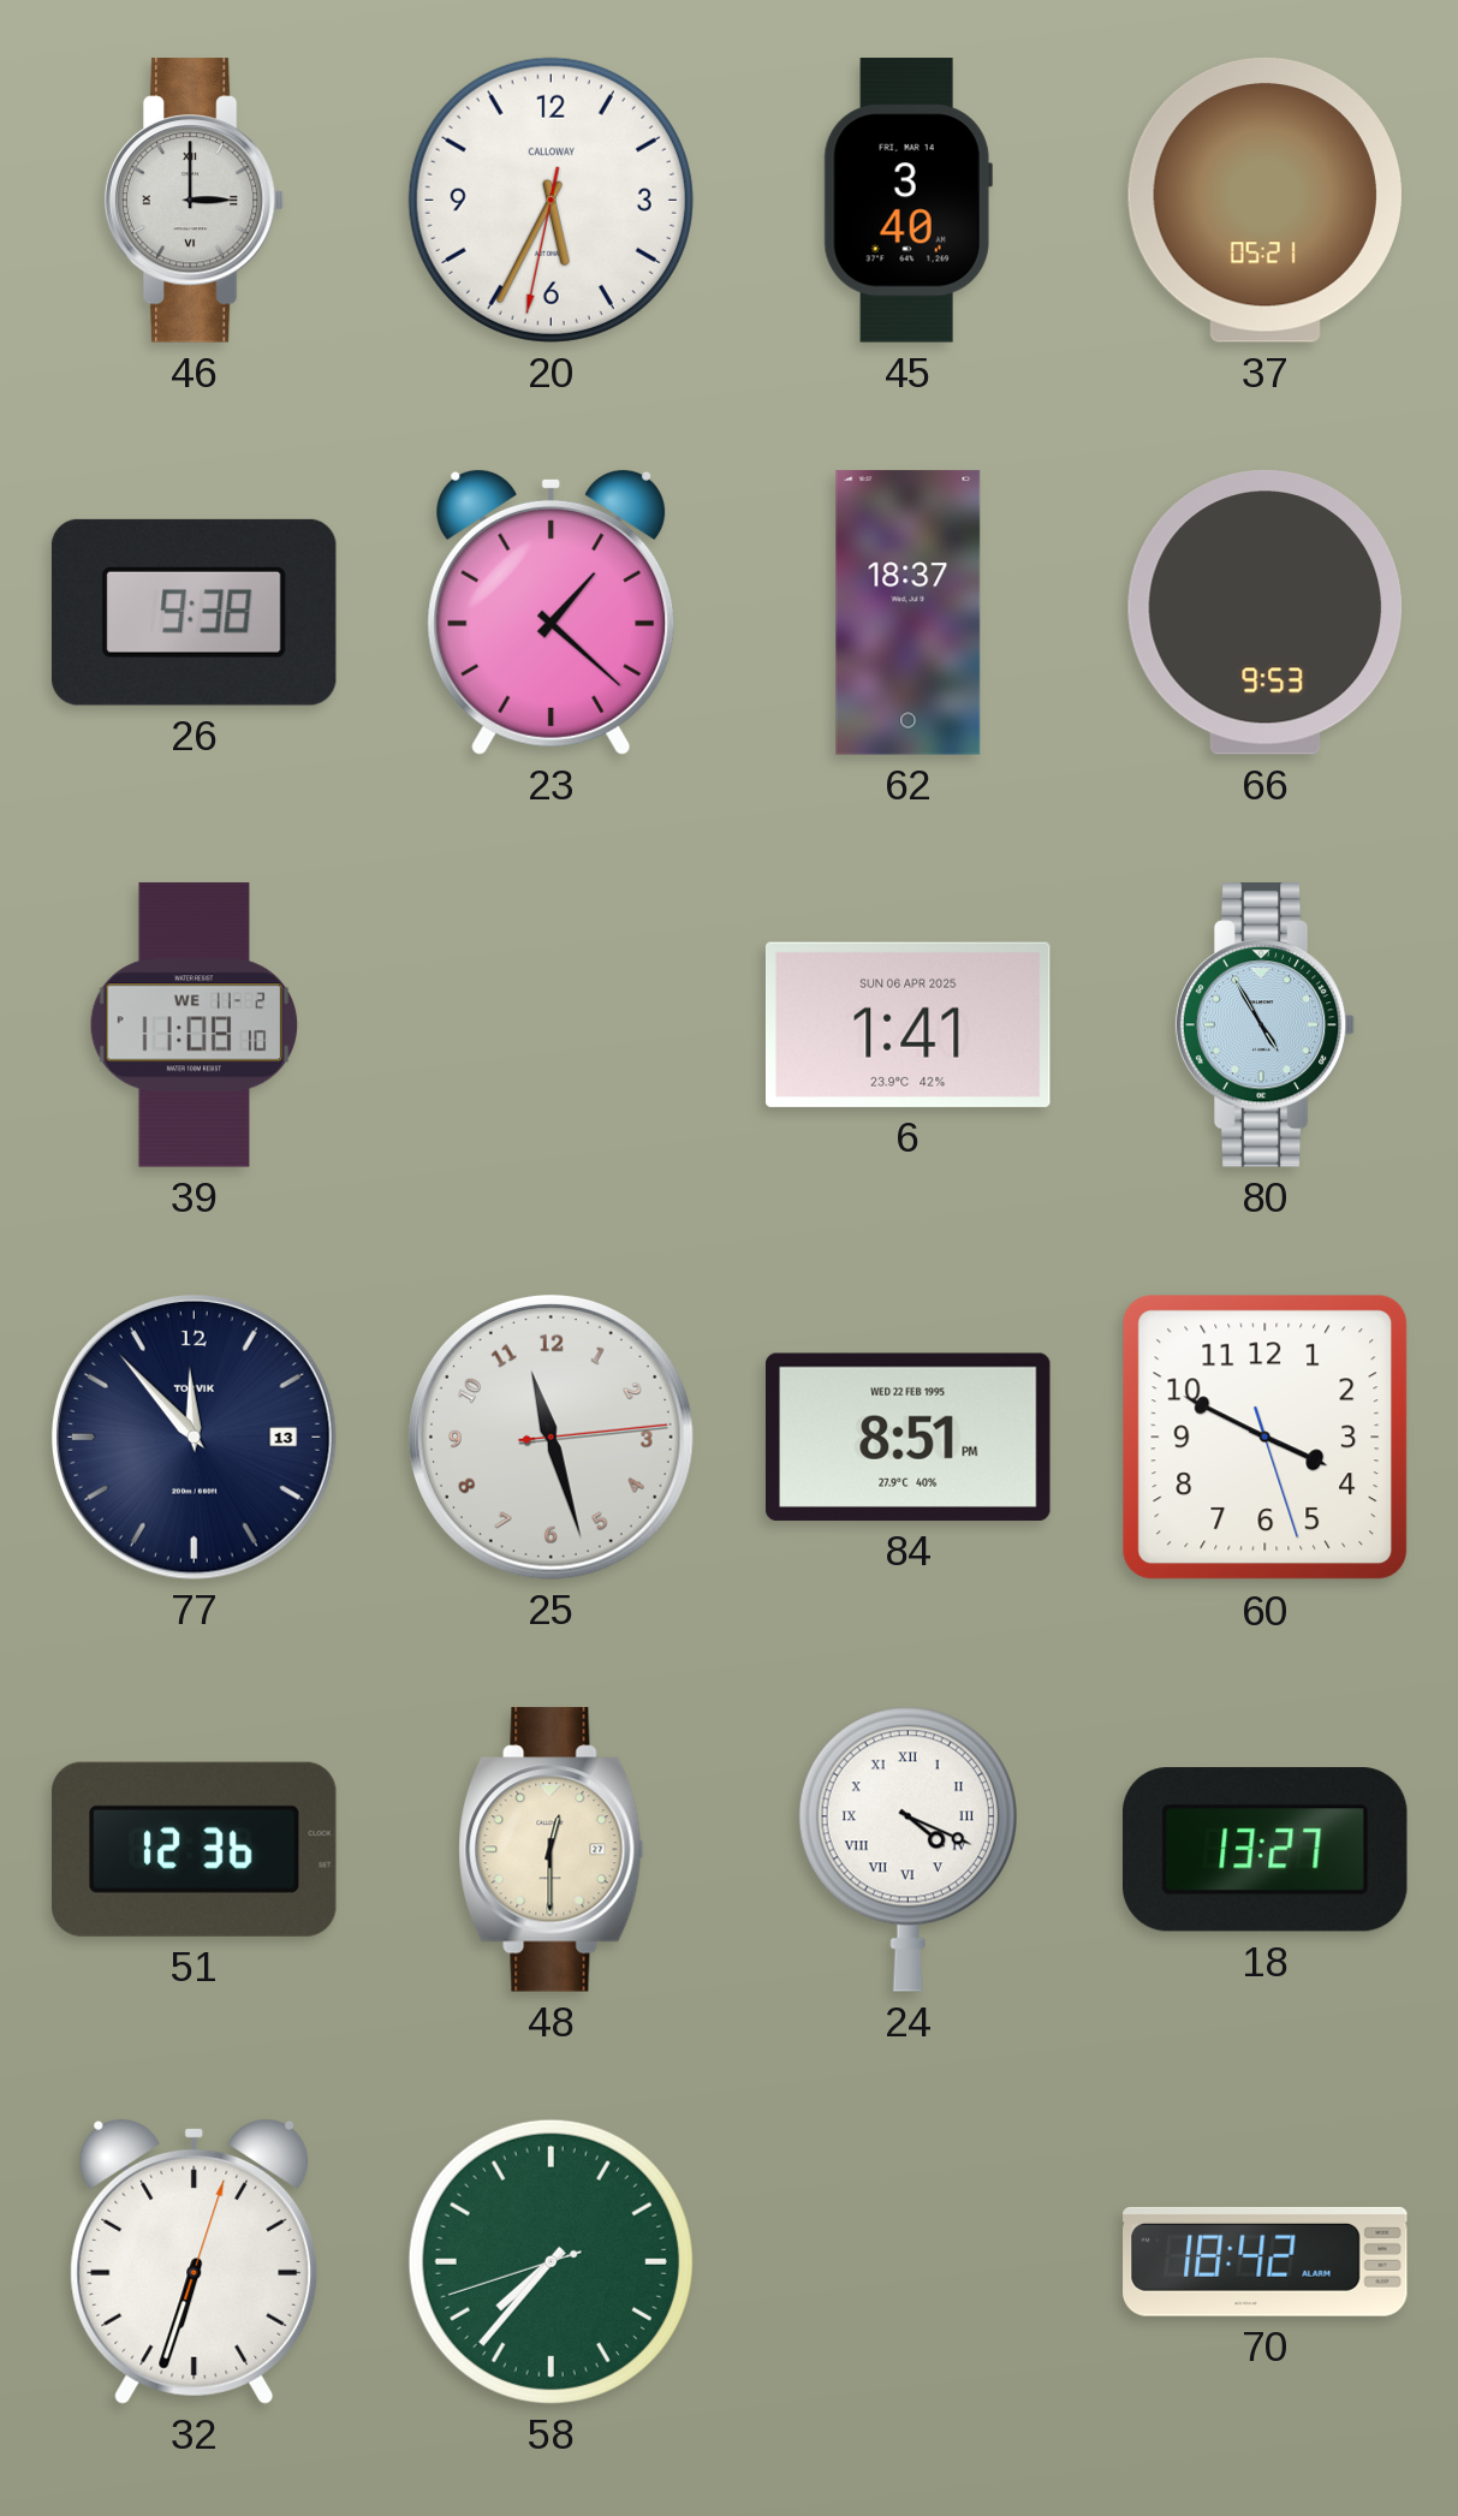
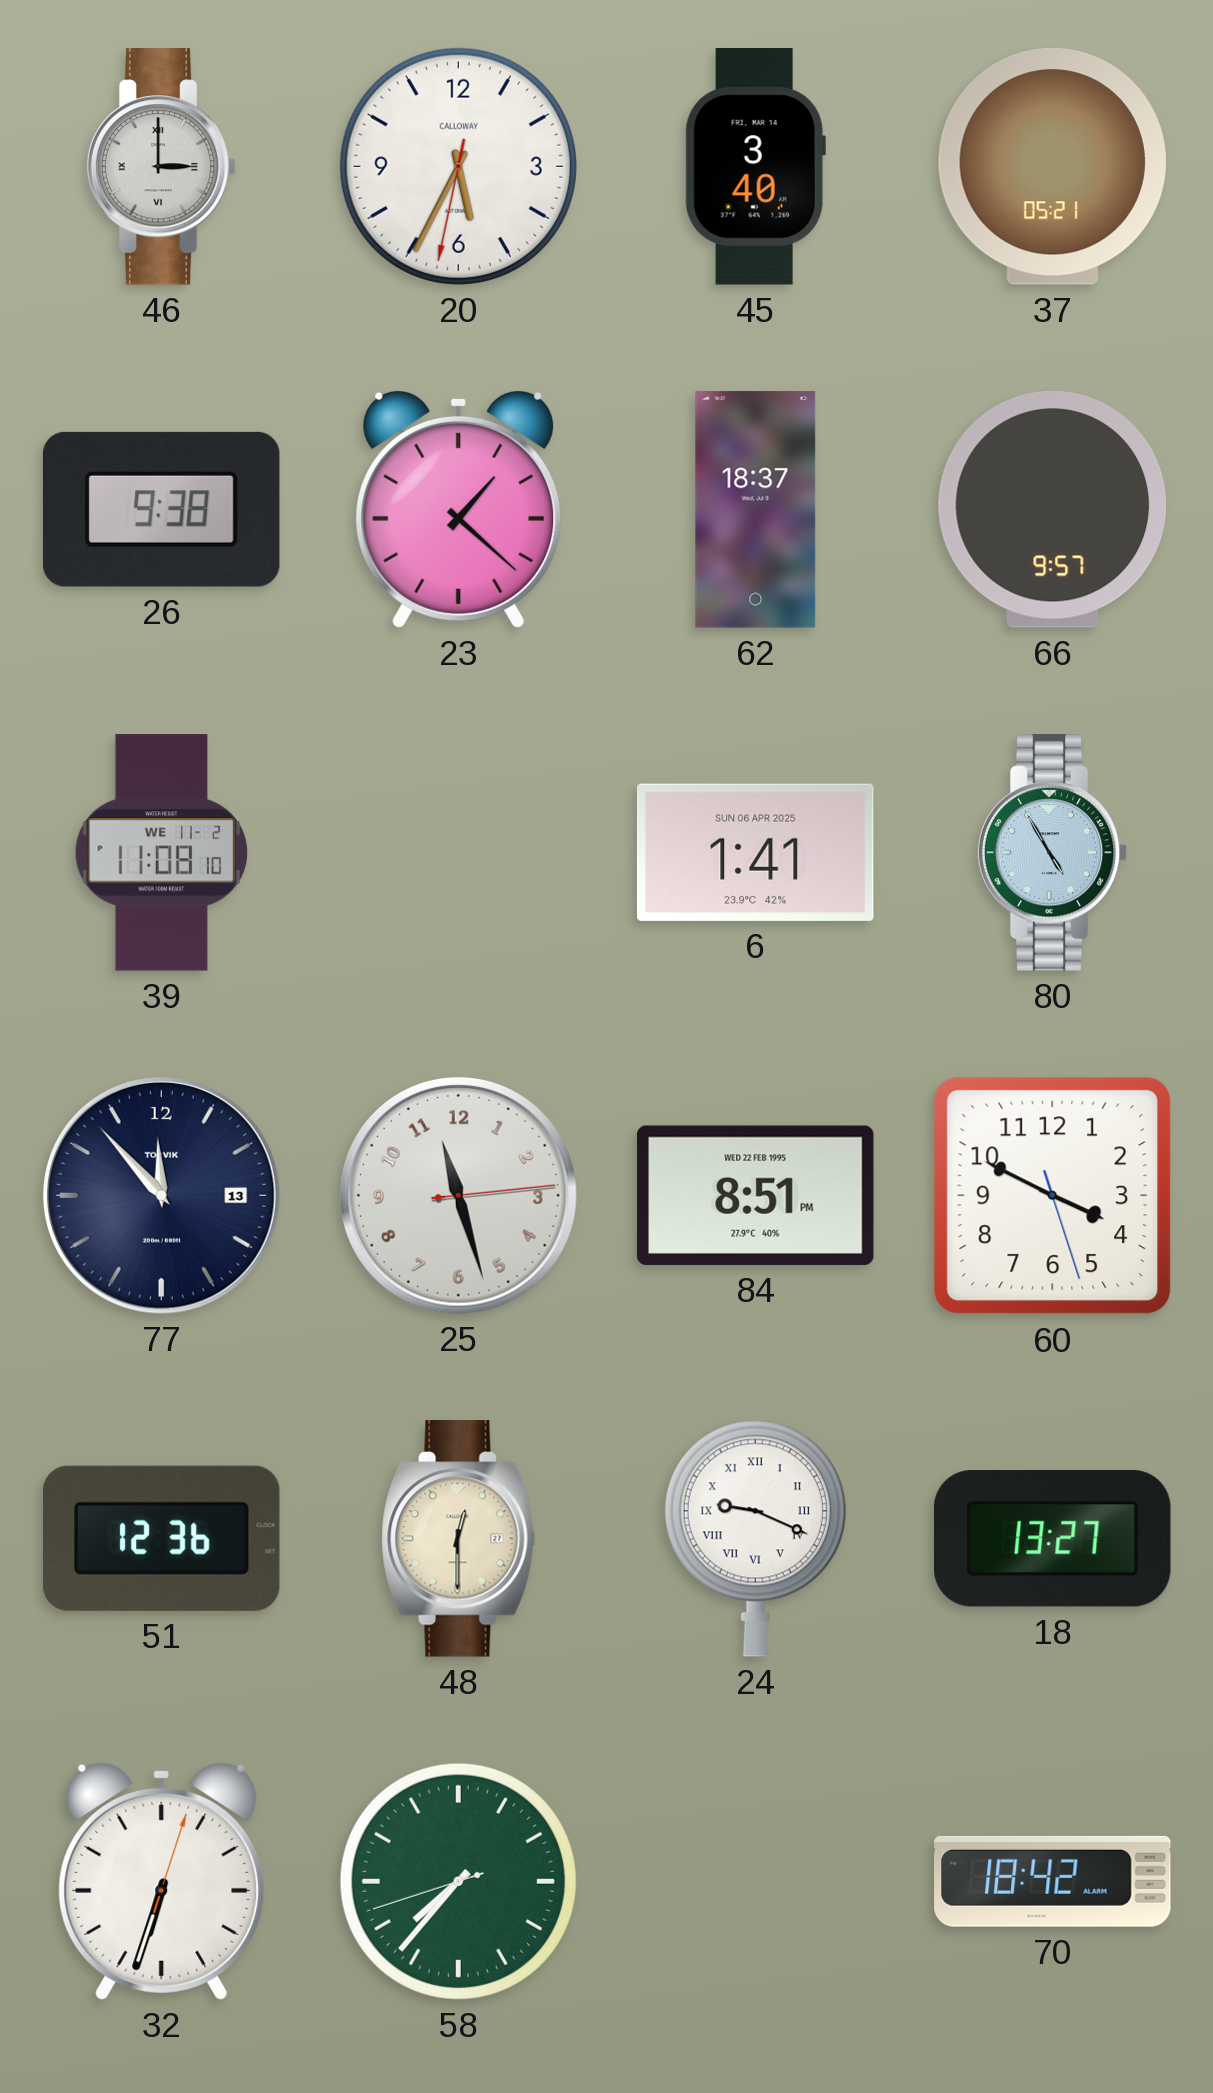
66: 9:53 -> 9:57
24: 4:19 -> 9:19
